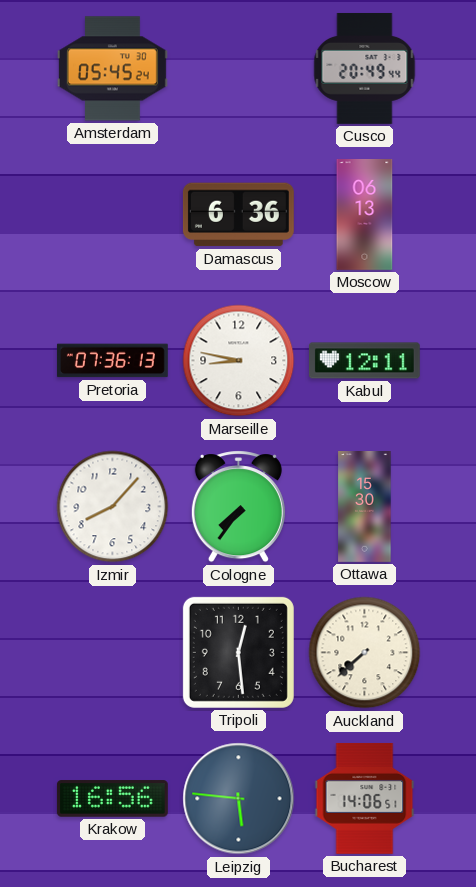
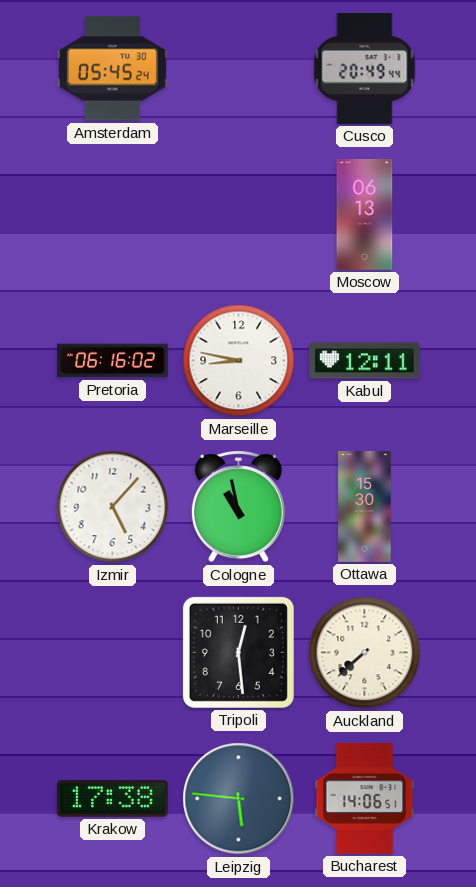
Damascus: 6:36 -> none
Pretoria: 07:36 -> 06:16
Izmir: 8:07 -> 5:07
Cologne: 7:36 -> 10:58
Krakow: 16:56 -> 17:38
